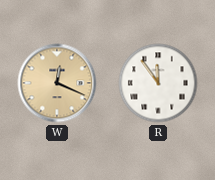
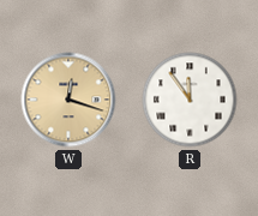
W: 12:19 -> 12:18
